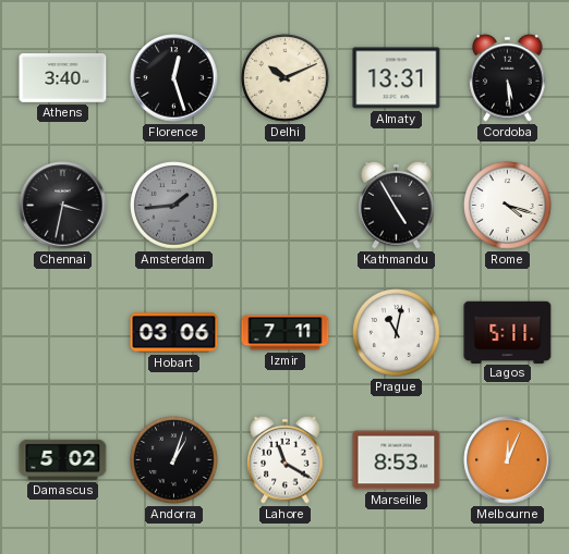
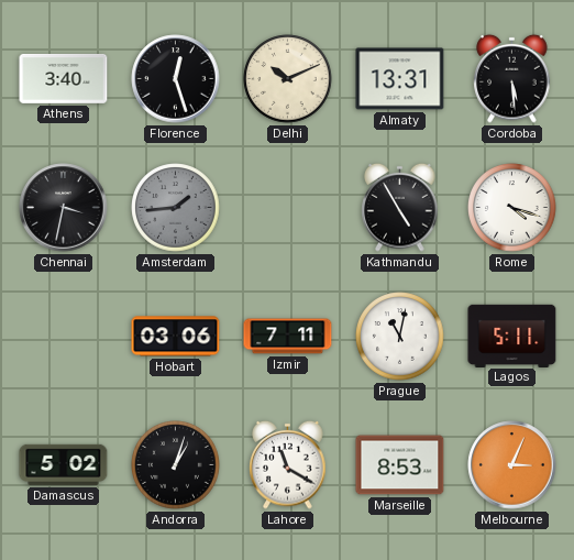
Melbourne: 12:04 -> 3:04
